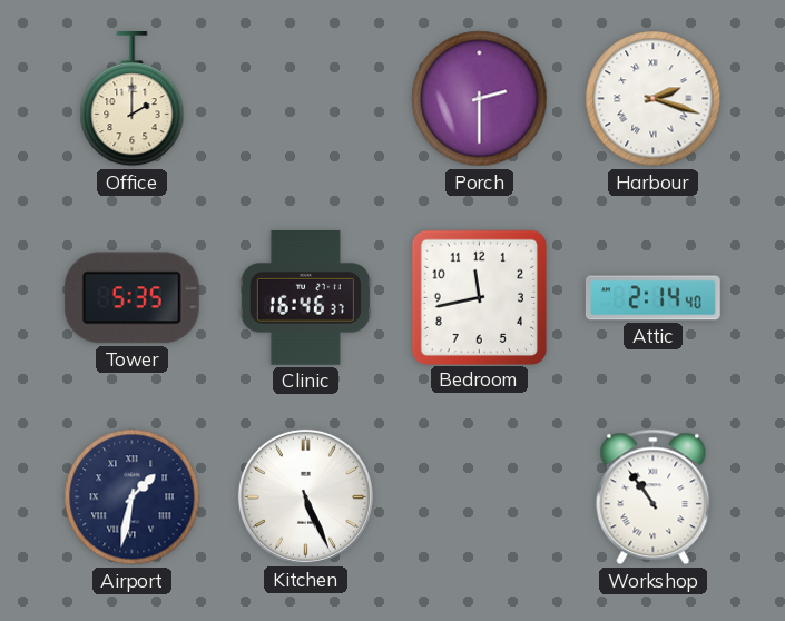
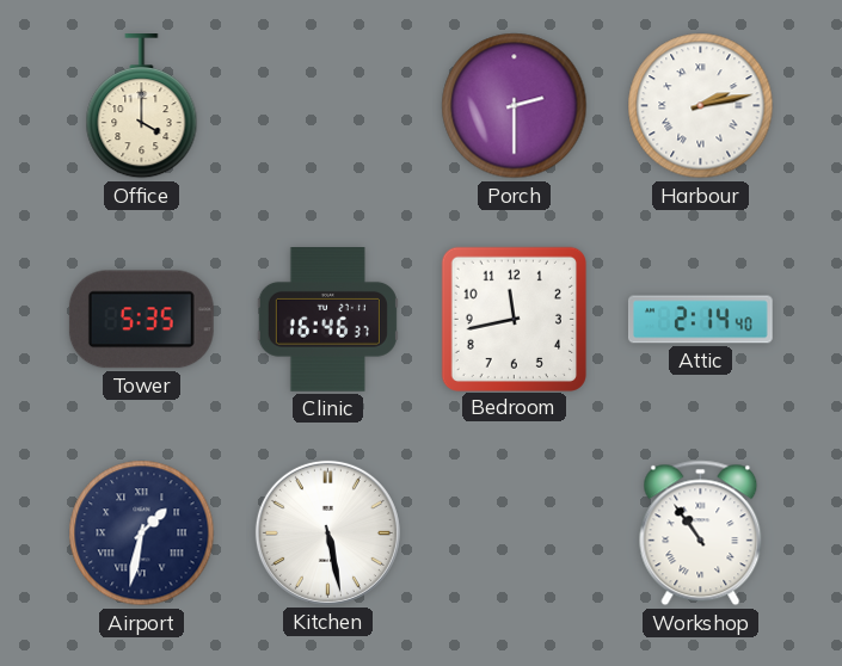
Office: 2:00 -> 4:00
Harbour: 2:18 -> 2:13
Kitchen: 5:26 -> 5:28
